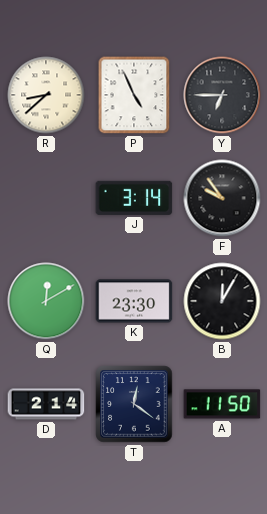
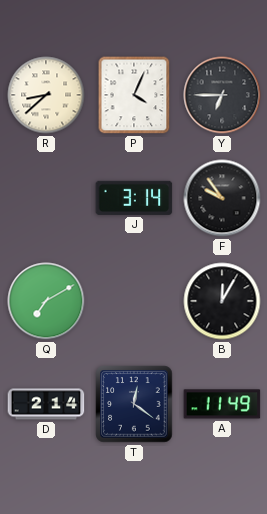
P: 4:56 -> 4:04
Q: 12:10 -> 7:10
K: 23:30 -> none
A: 11:50 -> 11:49
